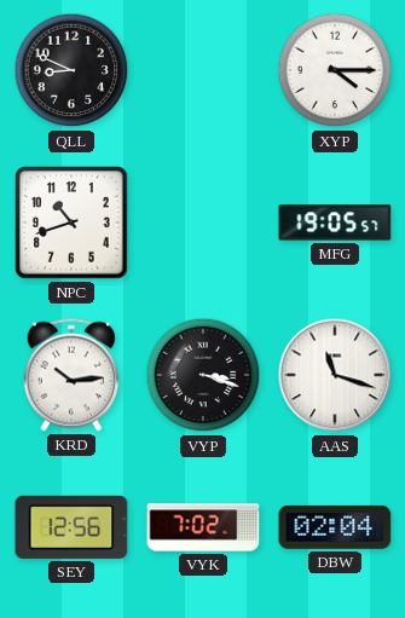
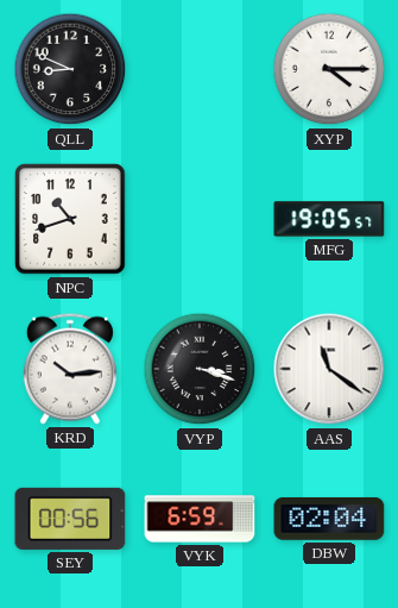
AAS: 11:18 -> 11:21
SEY: 12:56 -> 00:56
VYK: 7:02 -> 6:59
